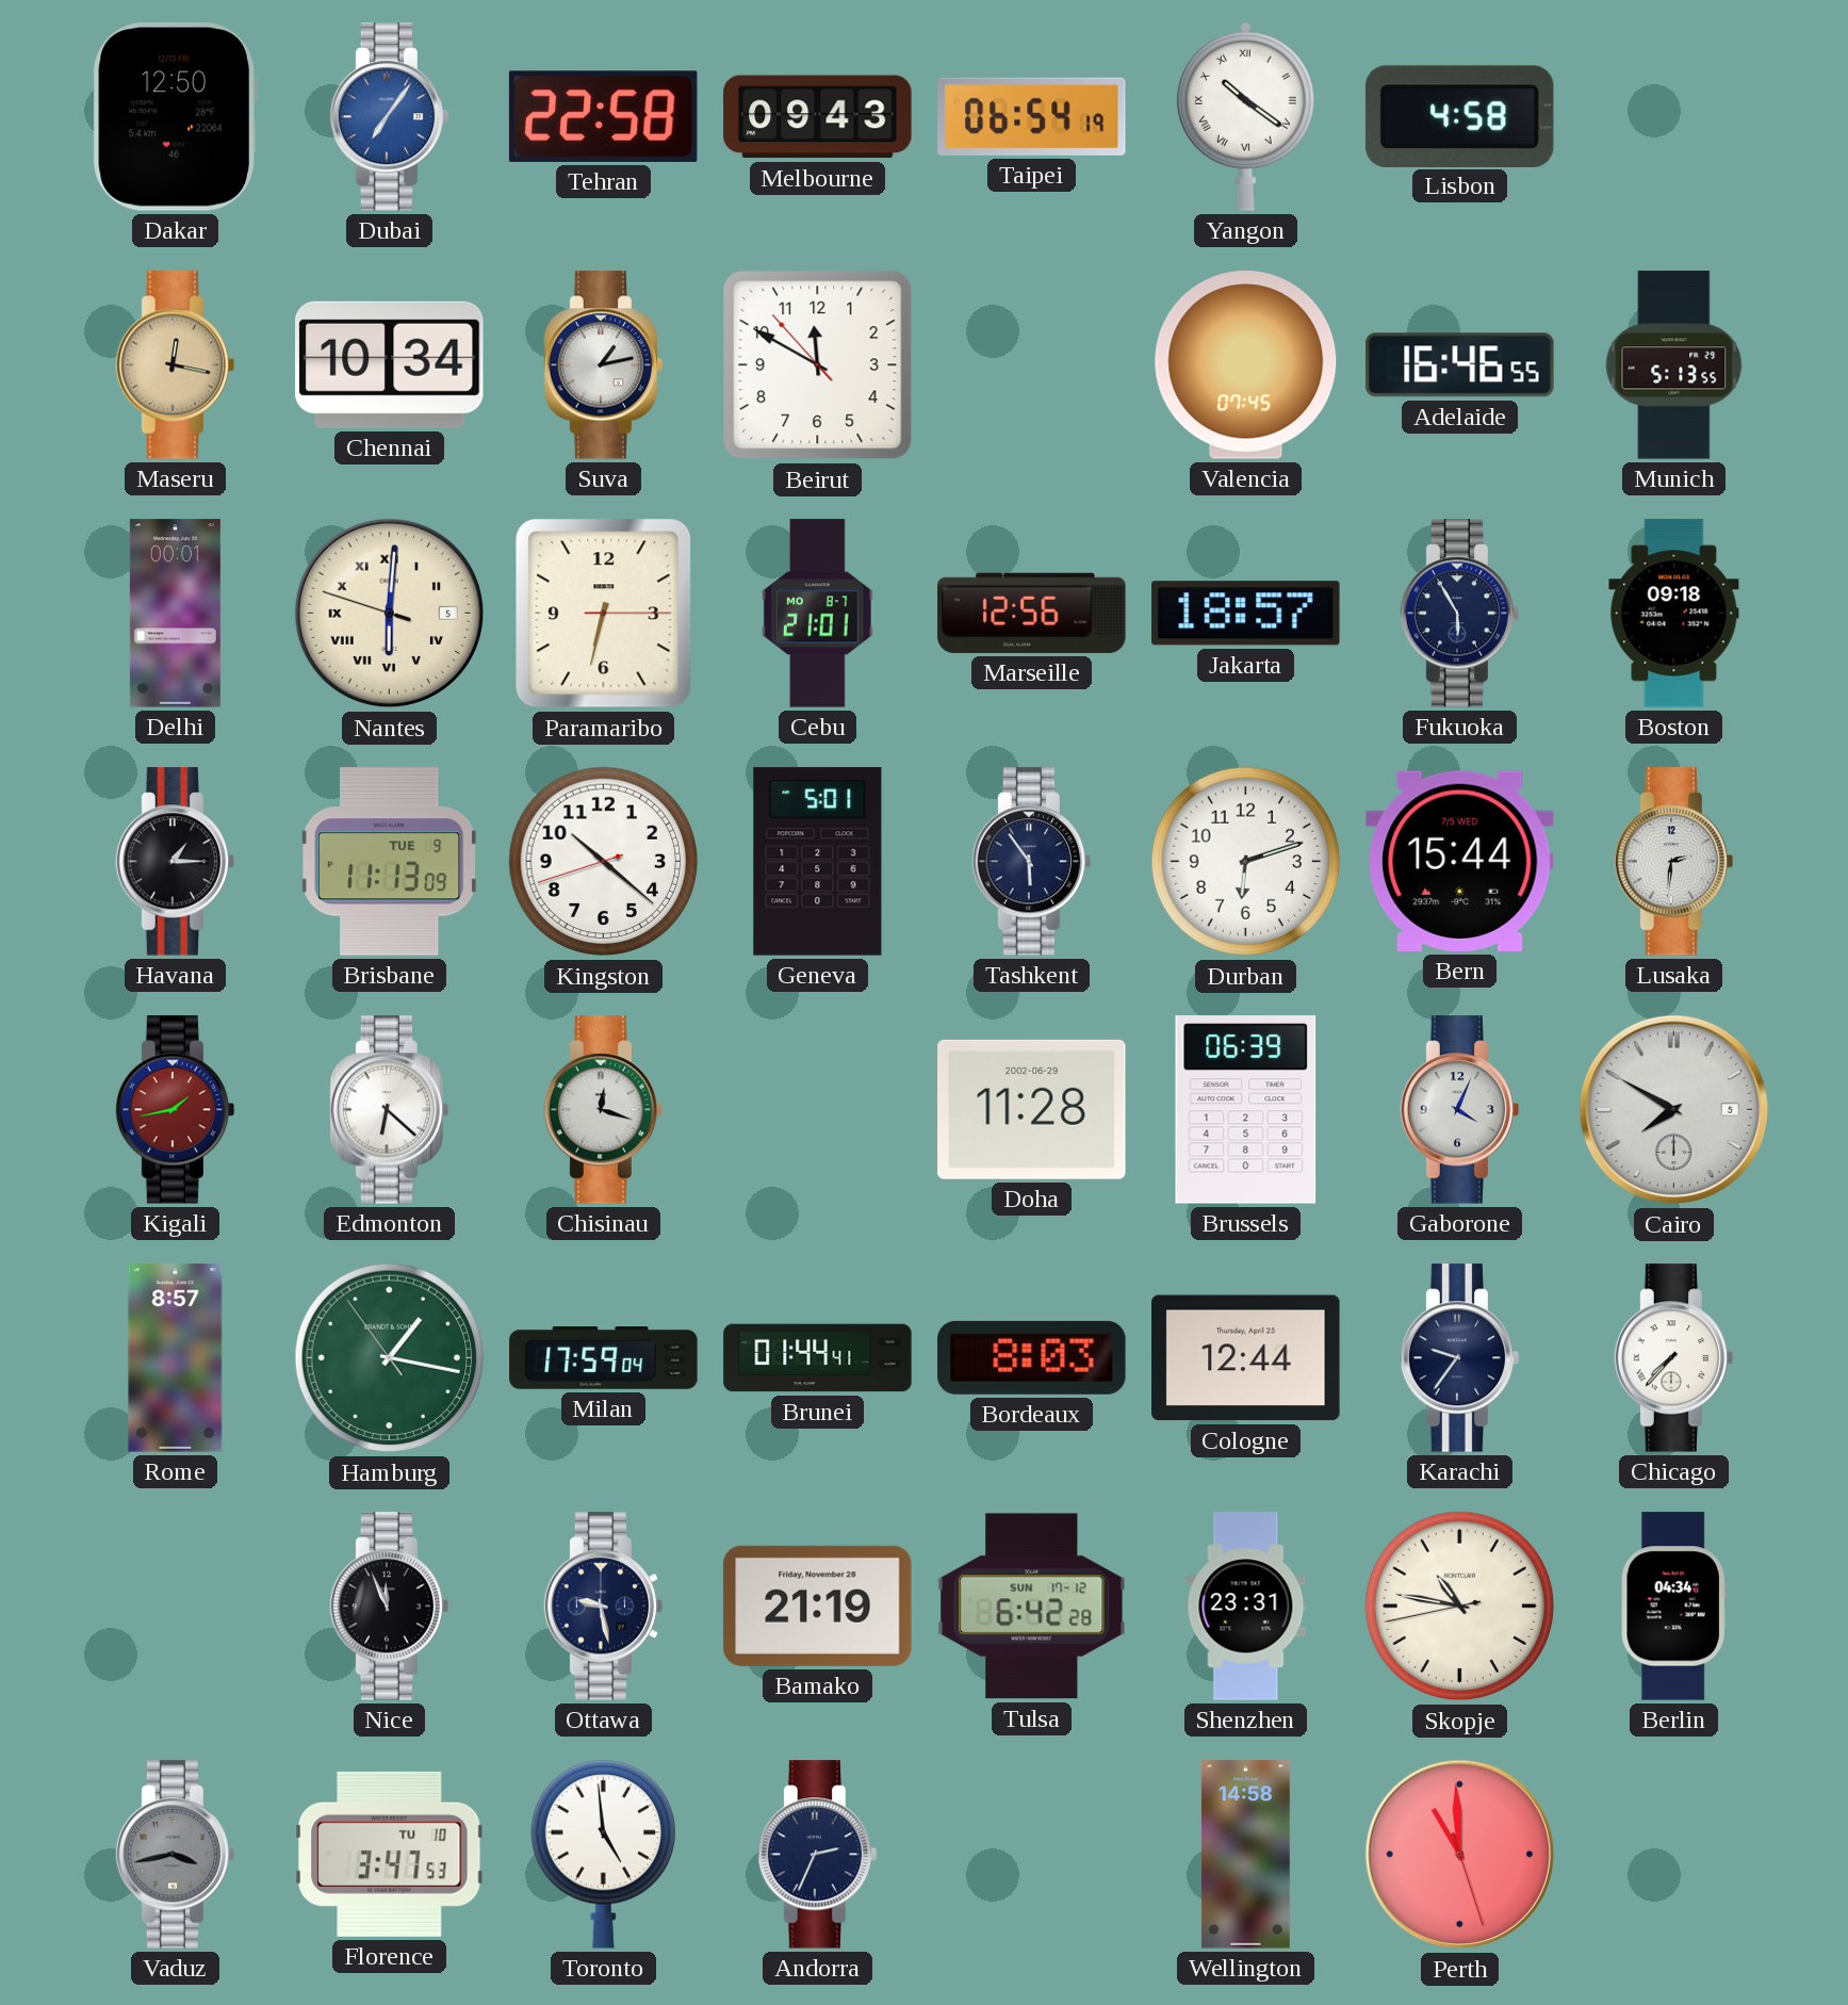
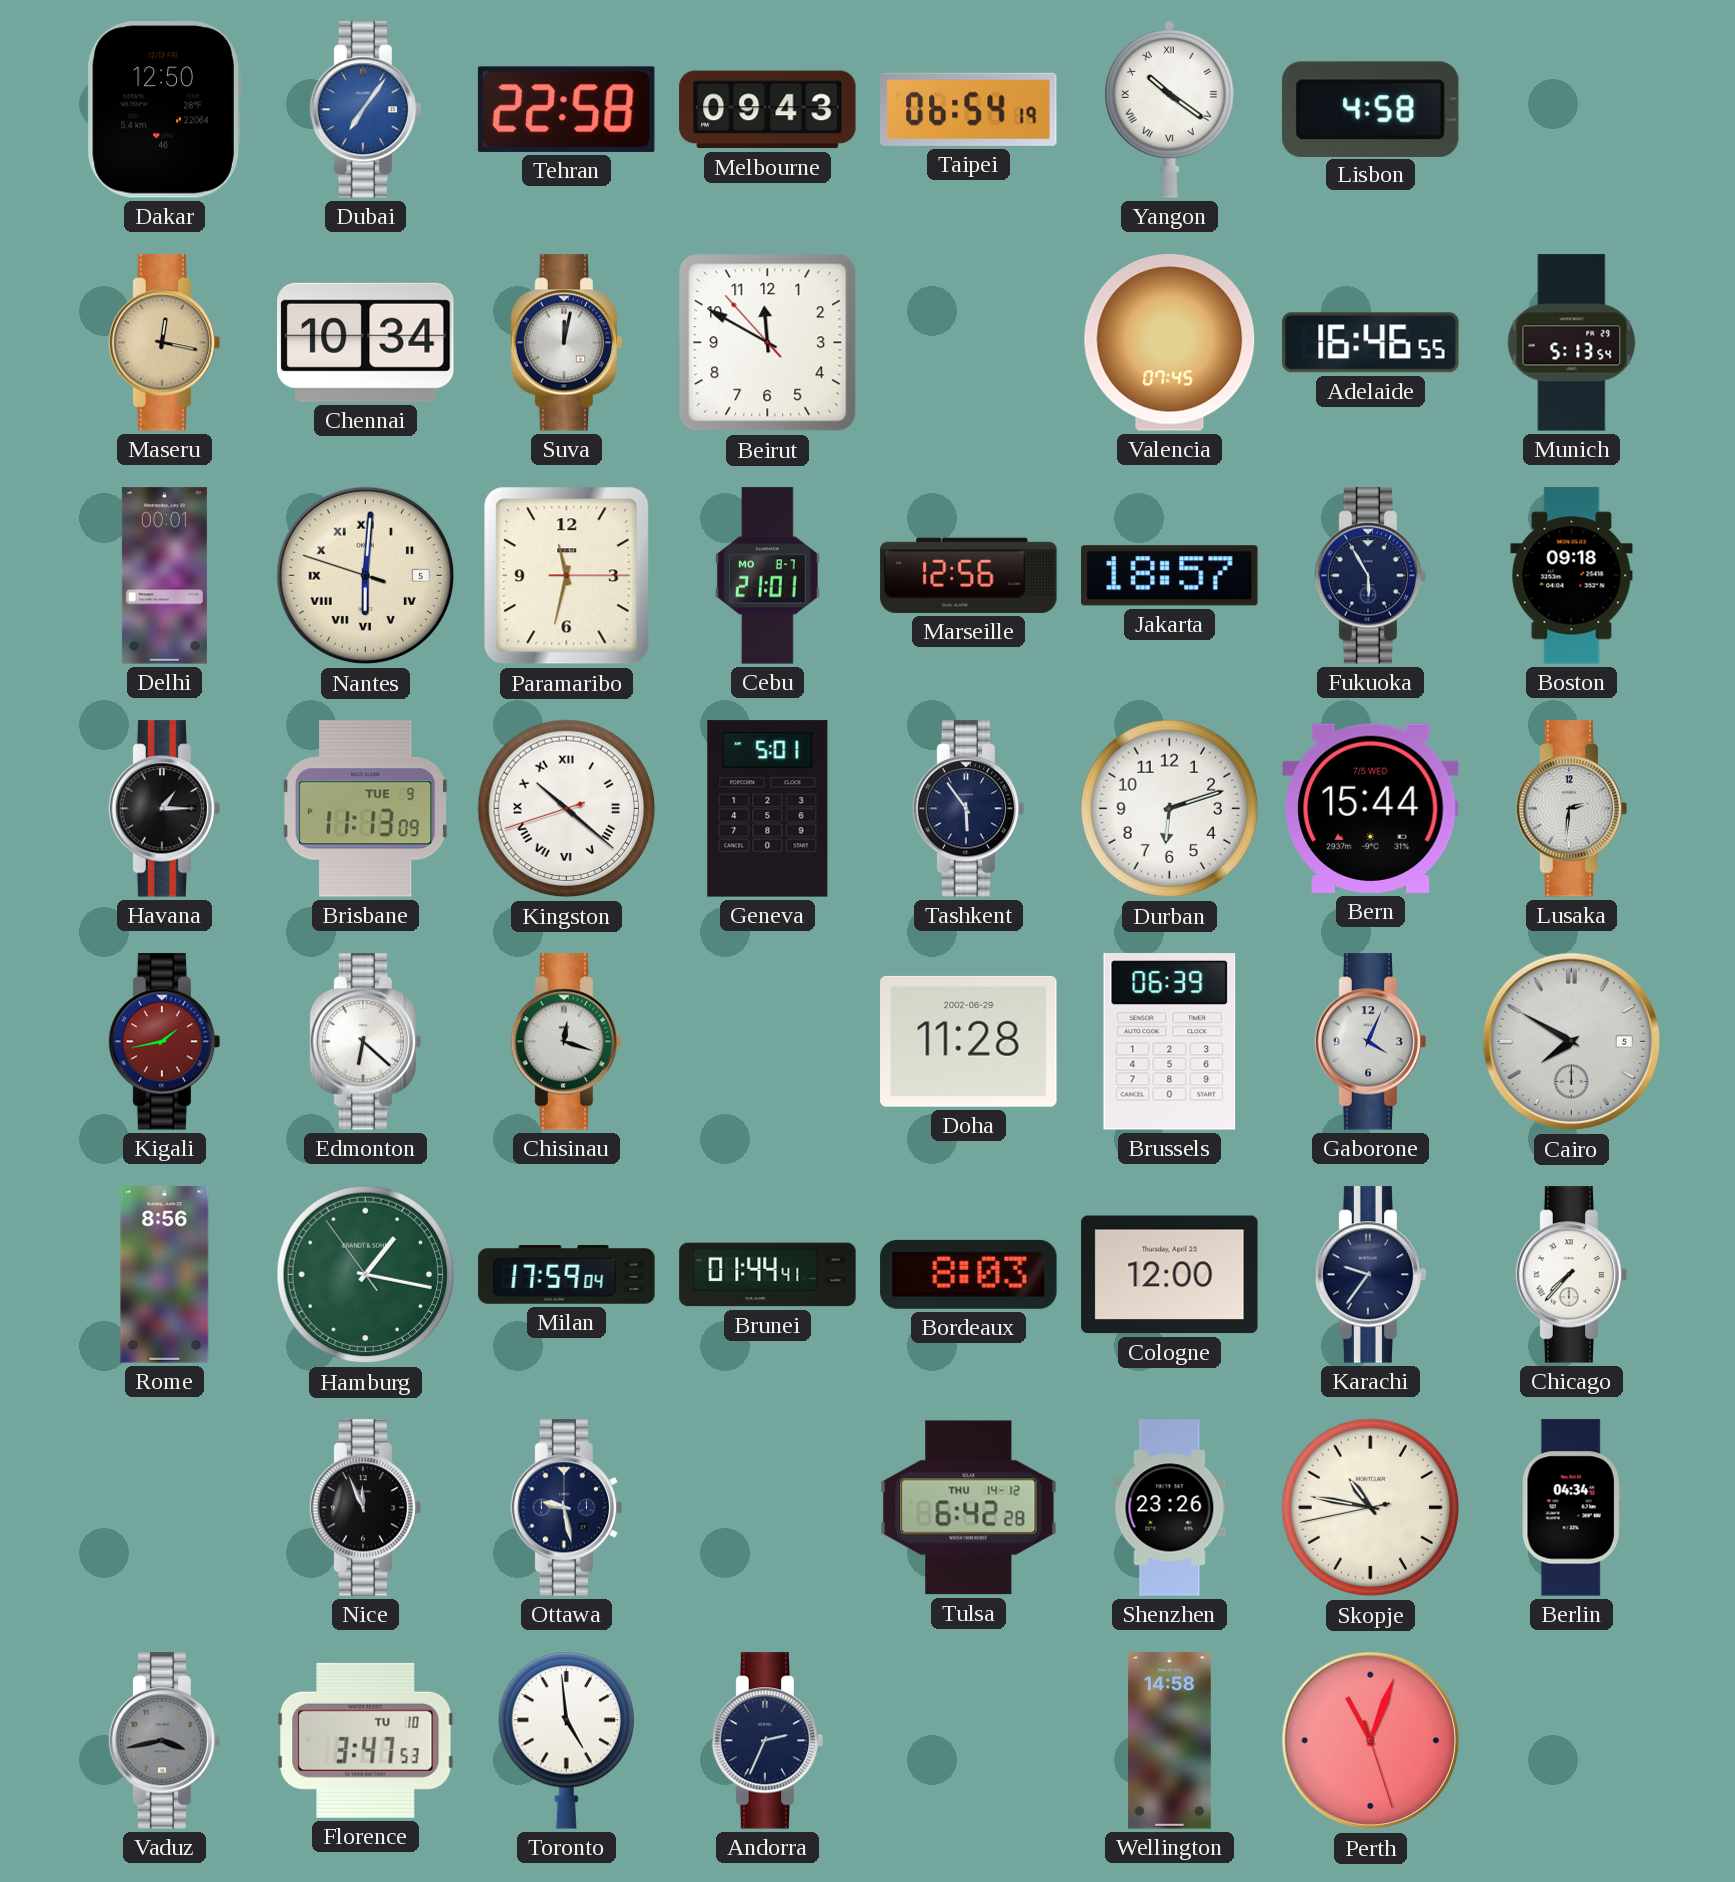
Suva: 1:13 -> 12:02
Munich: 5:13:55 -> 5:13:54
Paramaribo: 6:32 -> 11:32
Kingston numerals: Arabic -> Roman
Rome: 8:57 -> 8:56
Cologne: 12:44 -> 12:00
Bamako: 21:19 -> none
Tulsa date: SUN 17-12 -> THU 14-12
Shenzhen: 23:31 -> 23:26
Perth: 10:59 -> 11:03
